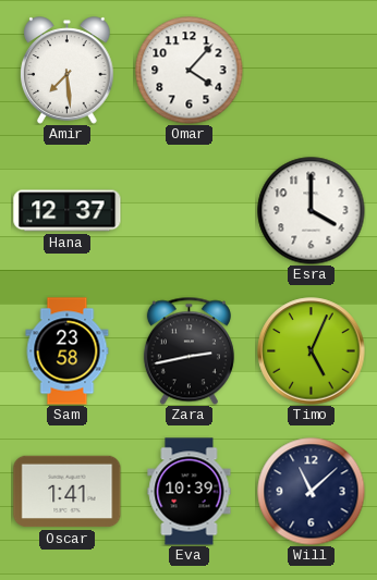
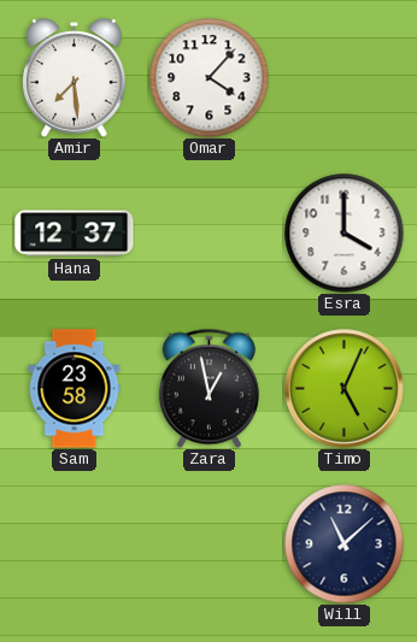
Zara: 2:43 -> 12:58
Oscar: 1:41 -> none
Eva: 10:39 -> none
